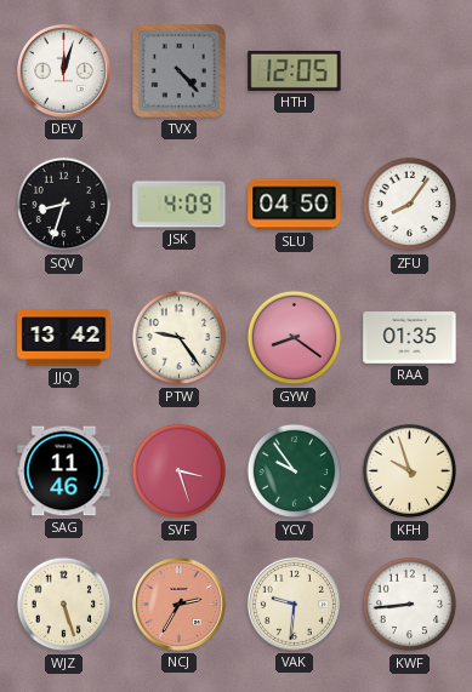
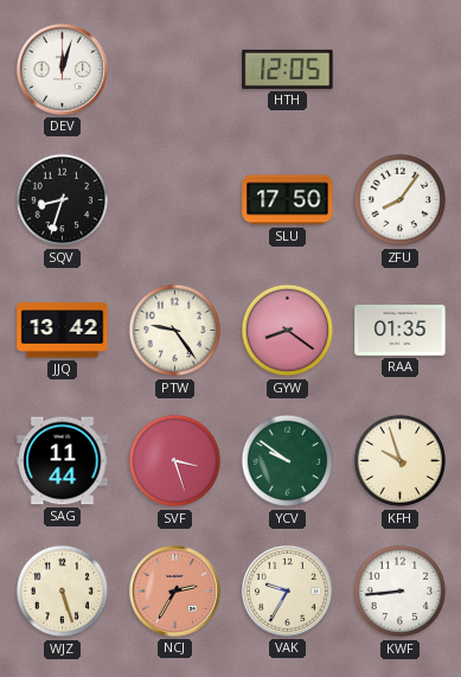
TVX: 4:23 -> none
JSK: 4:09 -> none
SLU: 04:50 -> 17:50
SAG: 11:46 -> 11:44
YCV: 9:54 -> 9:51
VAK: 9:31 -> 9:35
